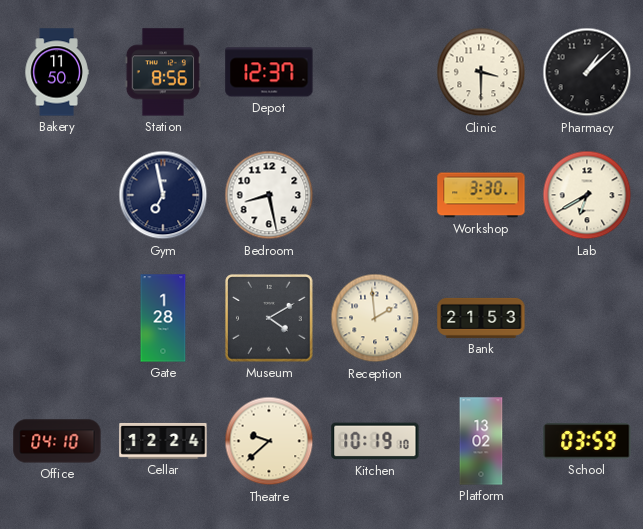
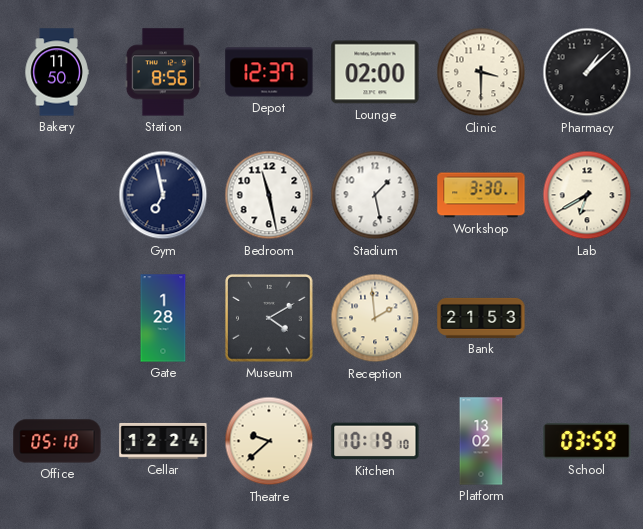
Lounge: none -> 02:00
Bedroom: 8:28 -> 11:28
Stadium: none -> 1:28
Office: 04:10 -> 05:10
